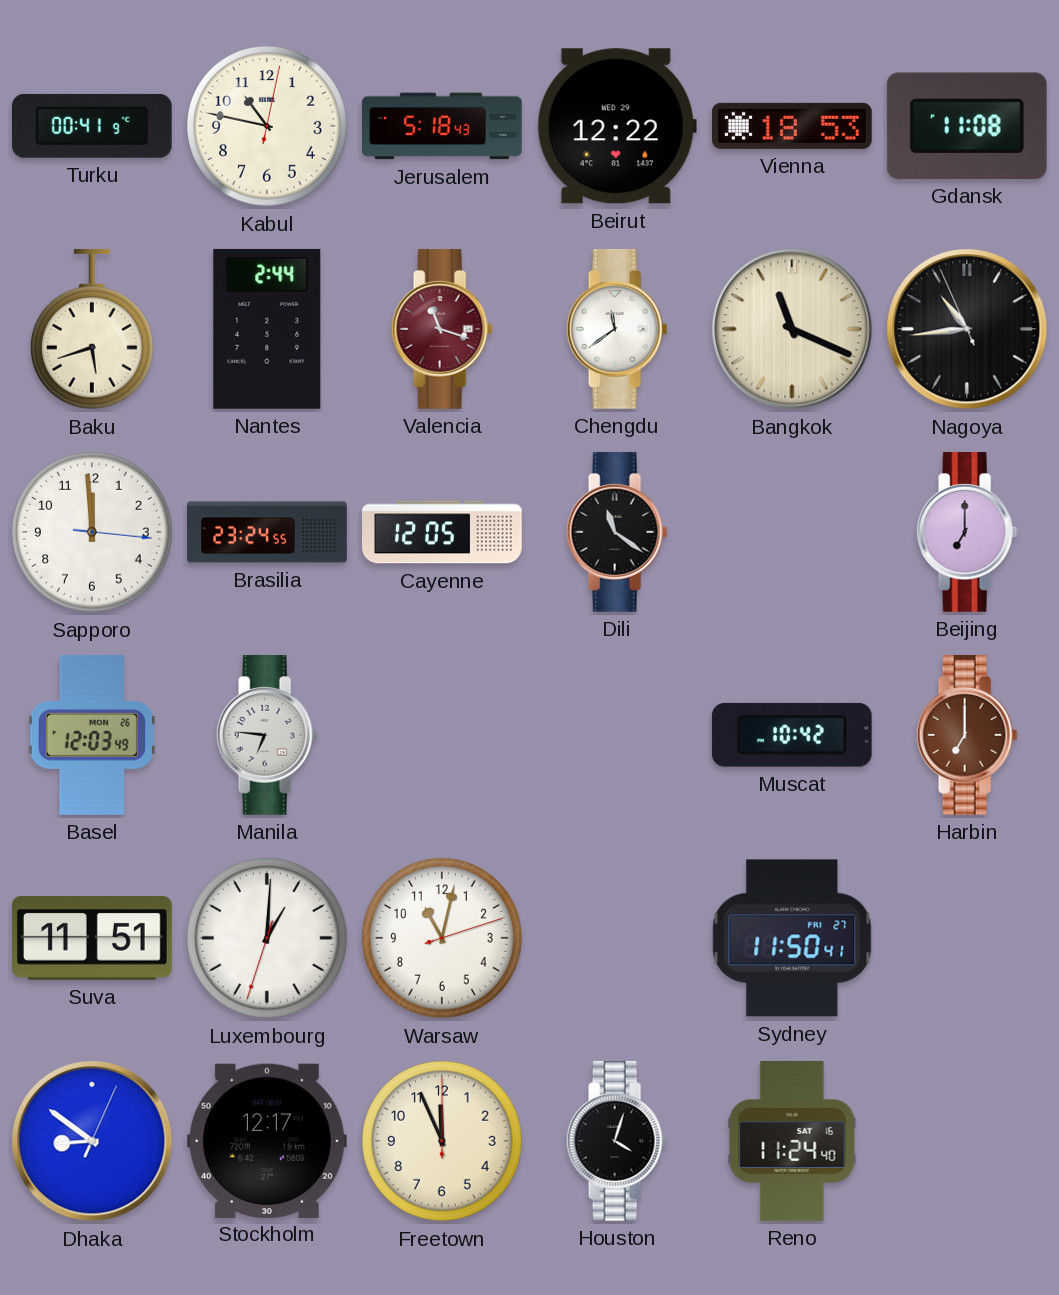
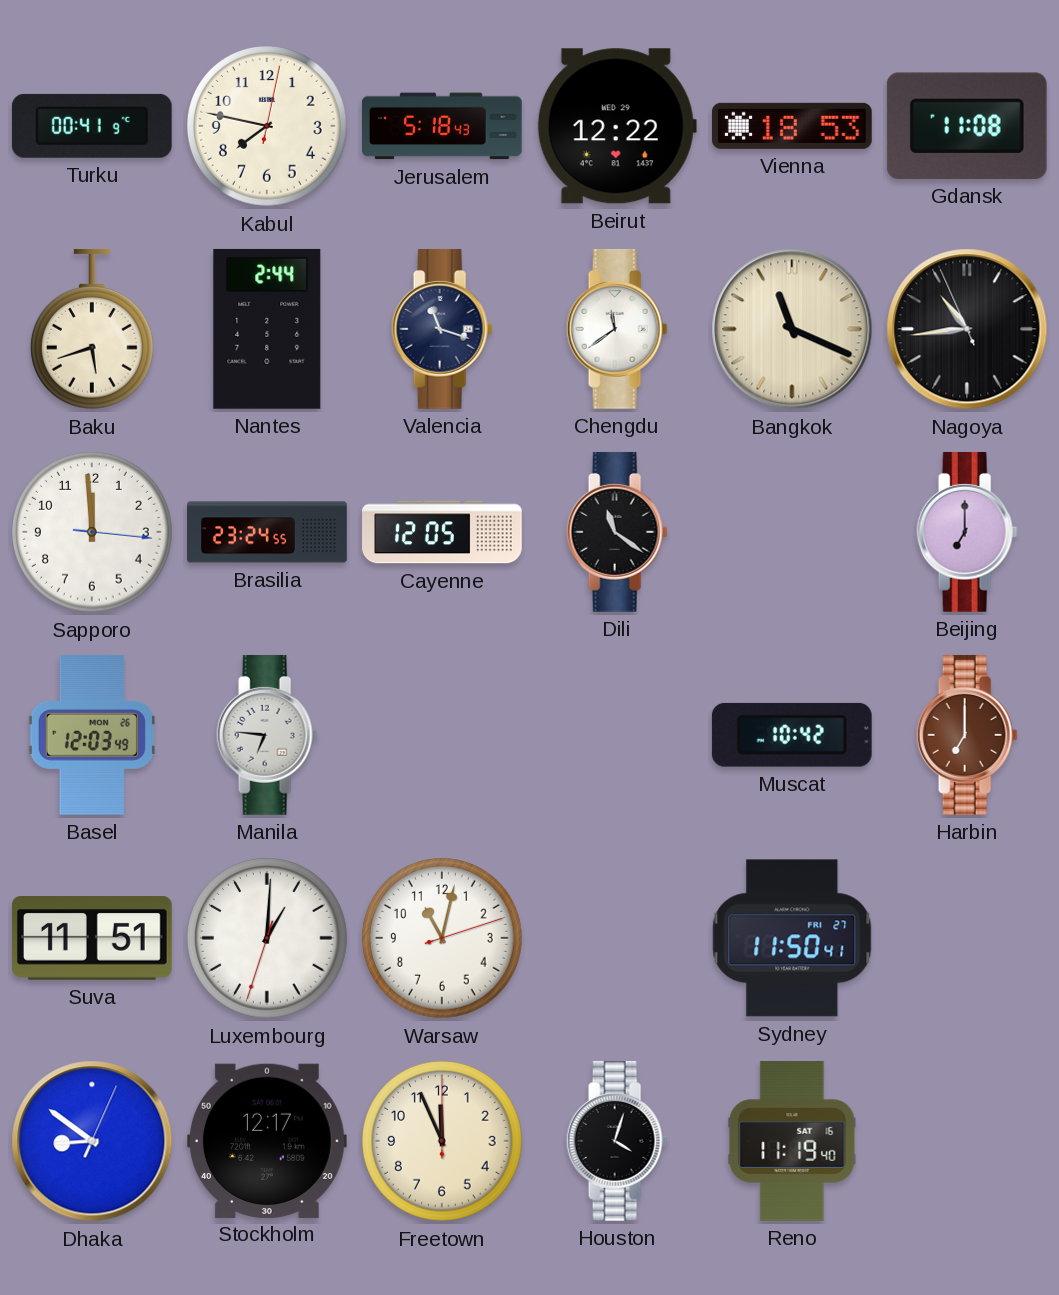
Kabul: 10:47 -> 7:47
Valencia dial: burgundy -> navy
Reno: 11:24 -> 11:19
